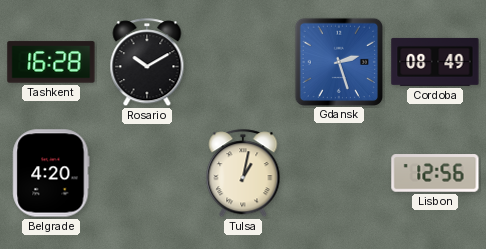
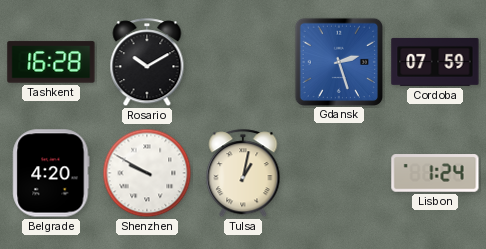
Cordoba: 08:49 -> 07:59
Shenzhen: none -> 9:50
Lisbon: 12:56 -> 1:24
